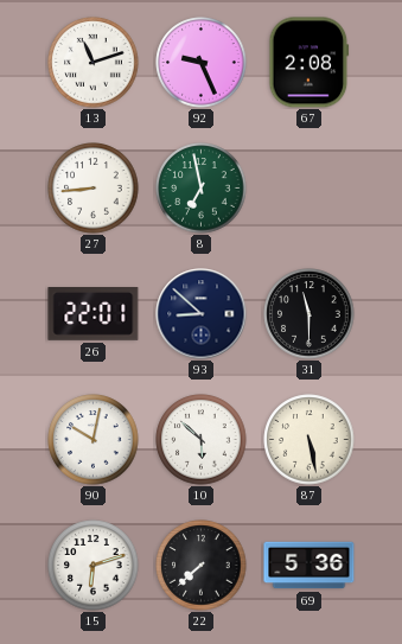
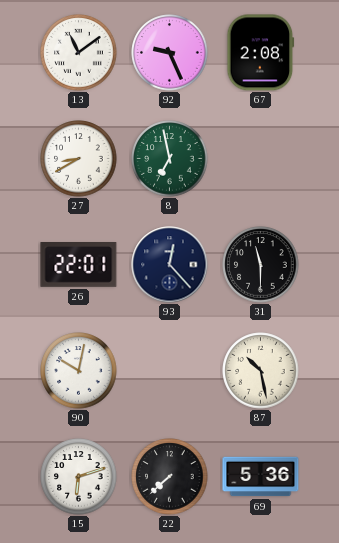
13: 11:12 -> 11:09
27: 8:44 -> 8:40
93: 8:52 -> 12:23
10: 5:52 -> none
87: 5:28 -> 10:28
